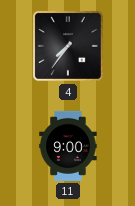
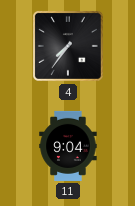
11: 9:00 -> 9:04
